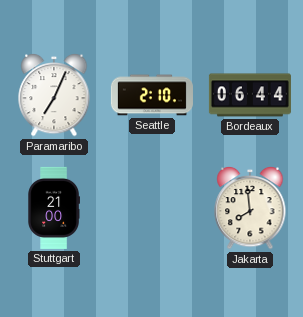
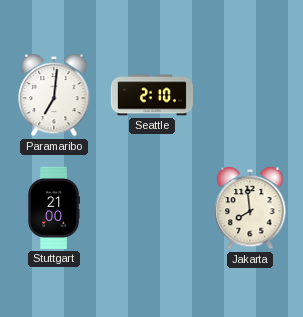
Paramaribo: 7:04 -> 7:01
Bordeaux: 06:44 -> none
